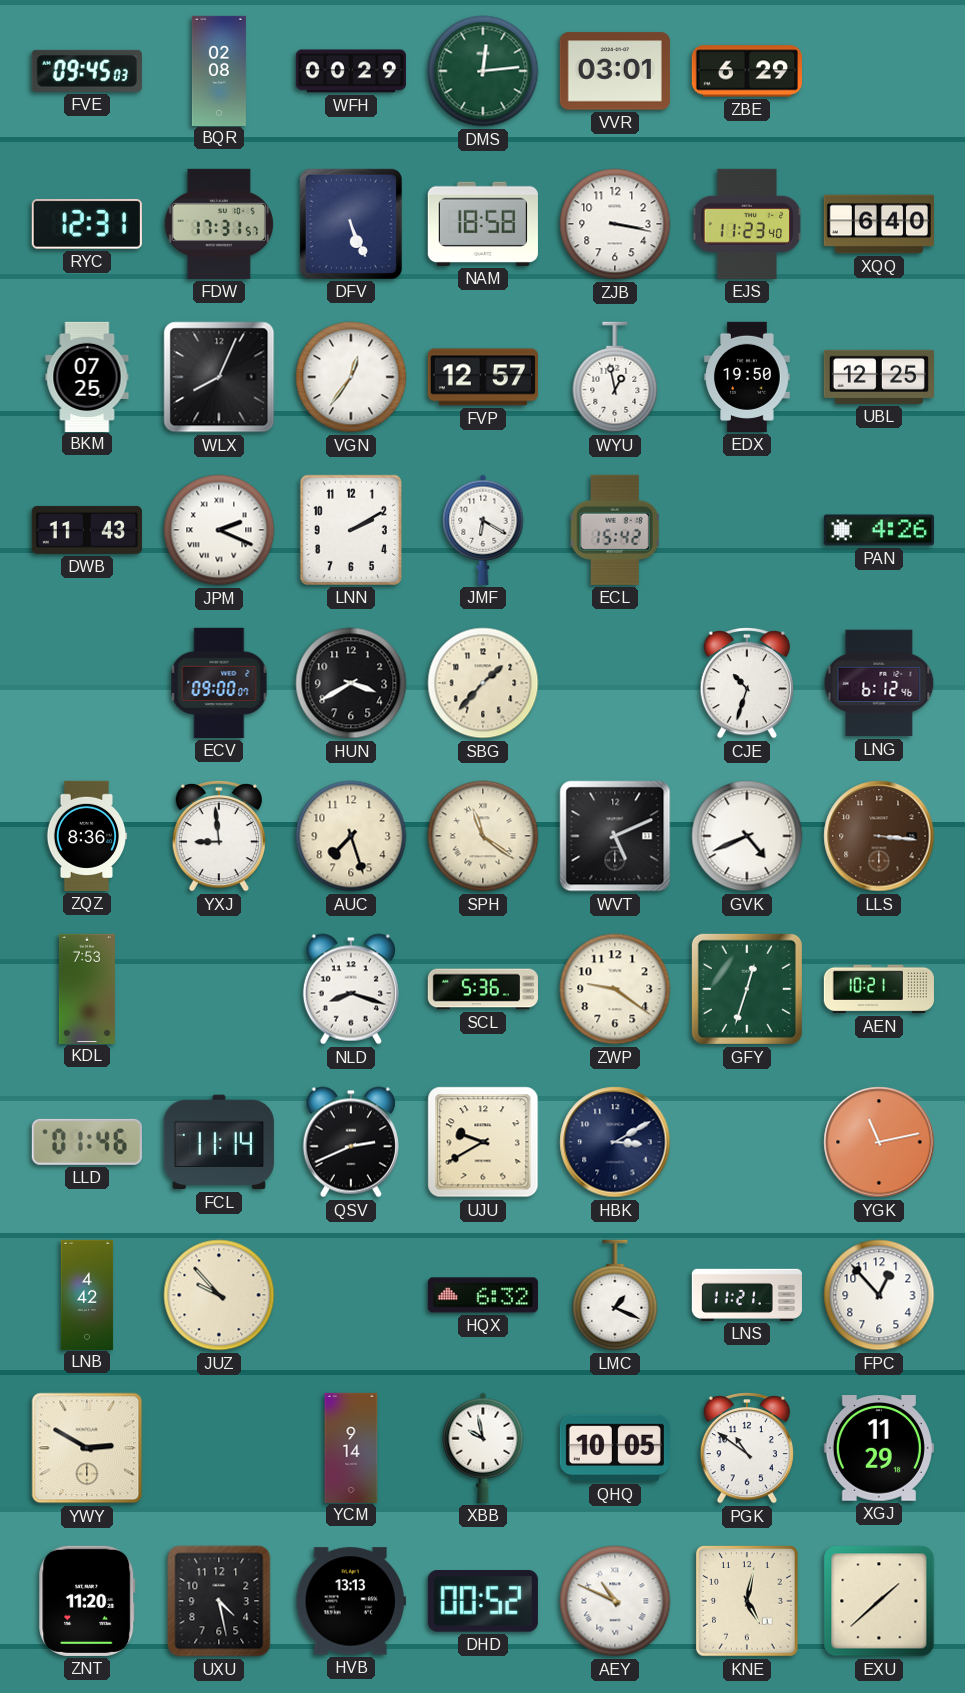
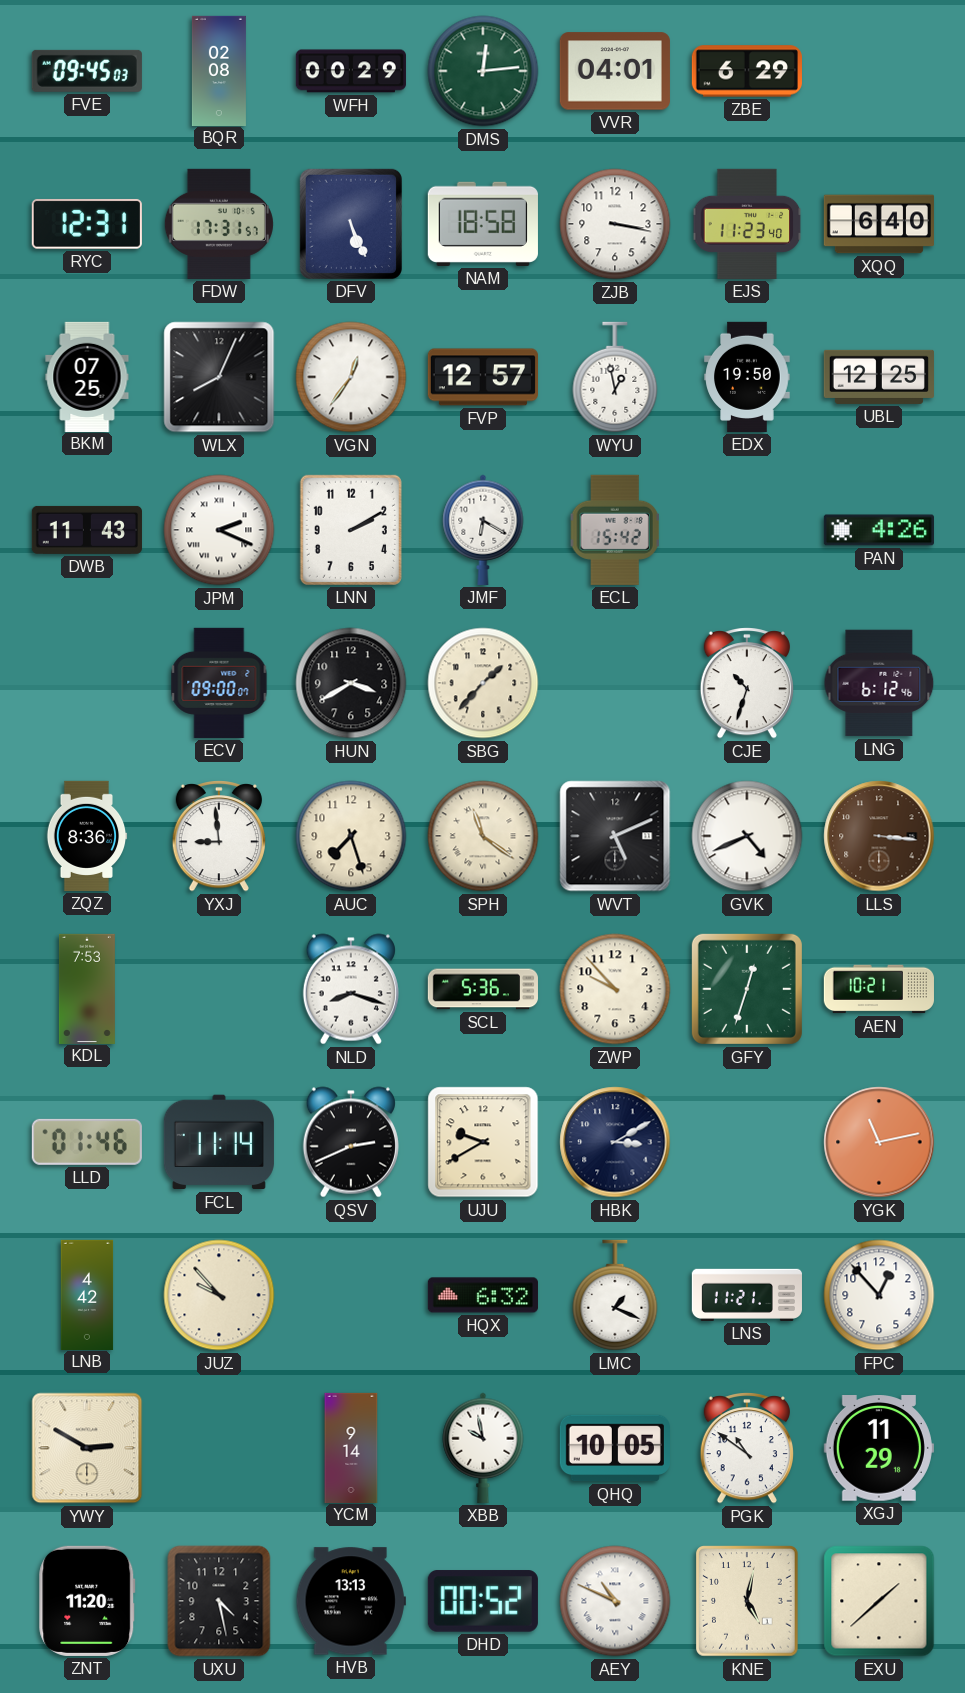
VVR: 03:01 -> 04:01
ZWP: 9:21 -> 9:53
